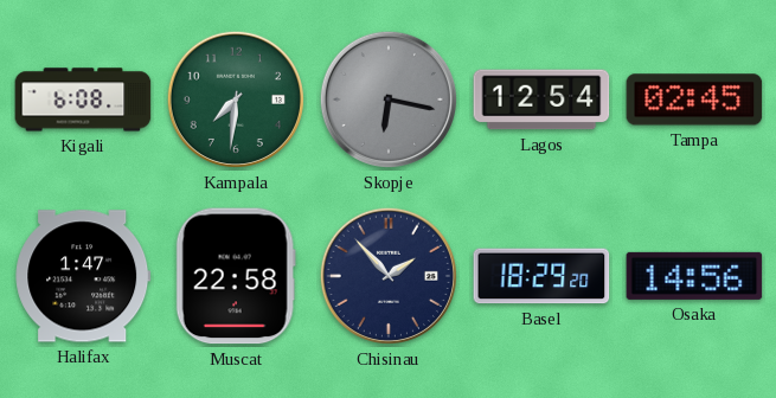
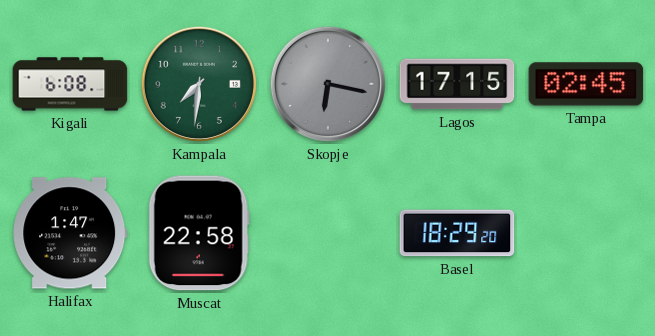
Lagos: 12:54 -> 17:15
Chisinau: 1:53 -> none
Osaka: 14:56 -> none
